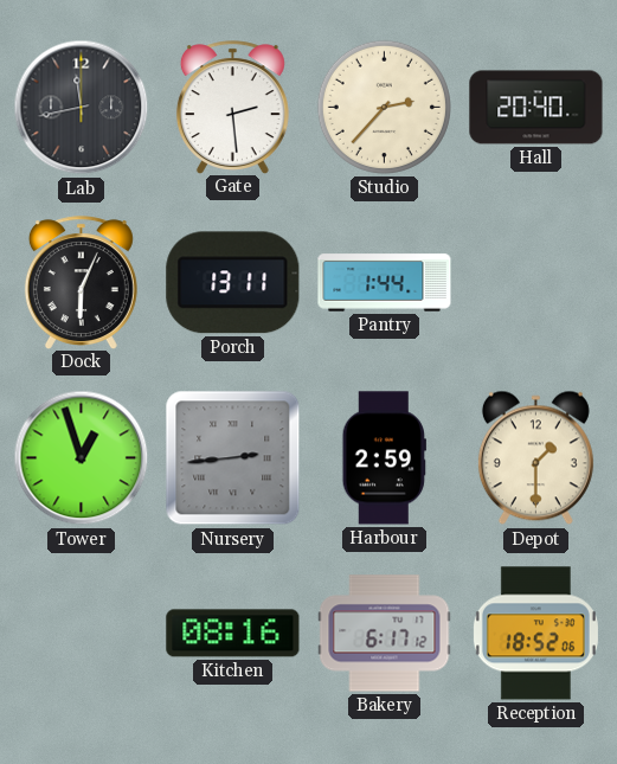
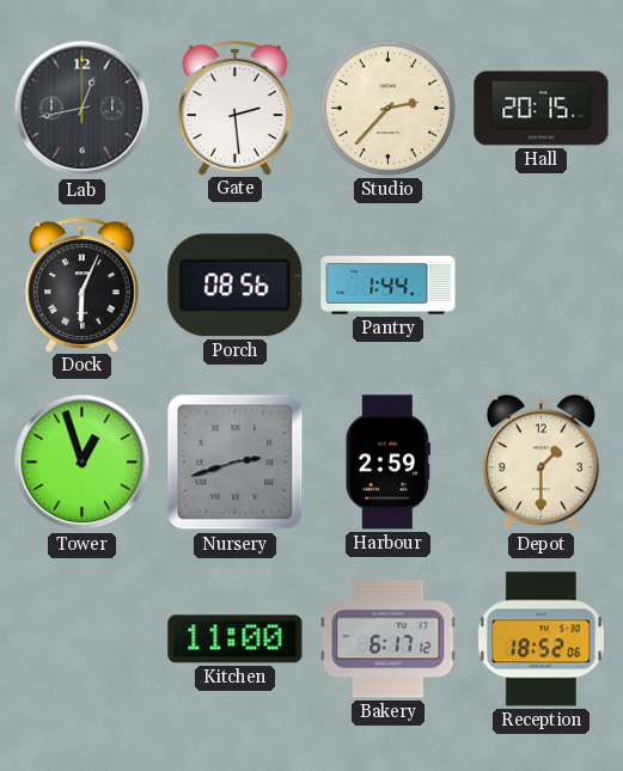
Lab: 11:43 -> 12:43
Hall: 20:40 -> 20:15
Porch: 13:11 -> 08:56
Nursery: 2:44 -> 2:42
Kitchen: 08:16 -> 11:00
